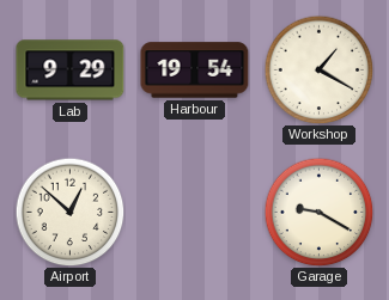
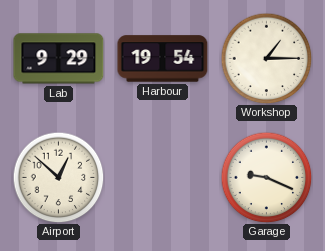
Workshop: 1:20 -> 1:15
Garage: 9:20 -> 9:19
